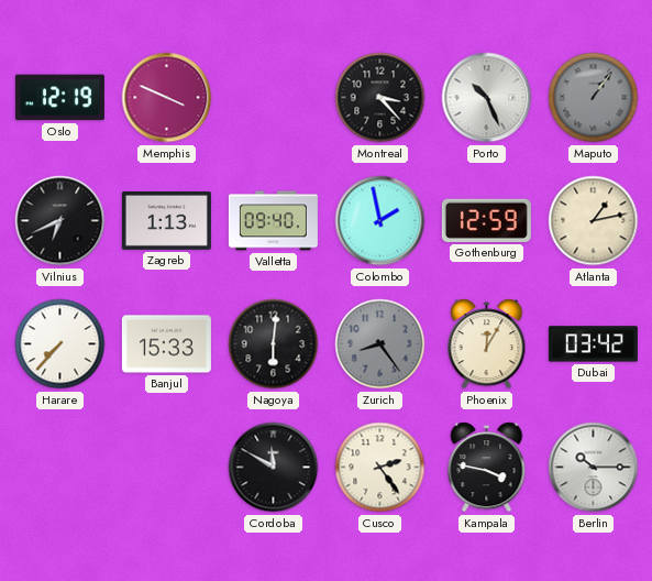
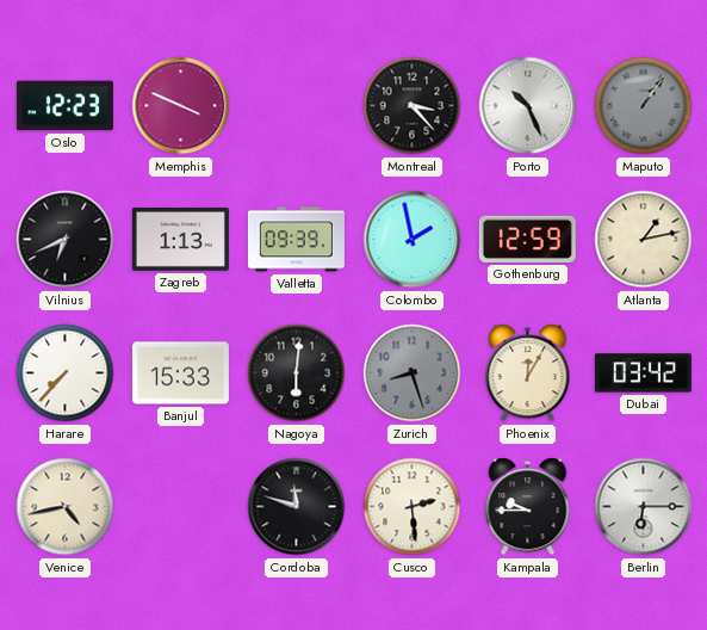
Oslo: 12:19 -> 12:23
Valletta: 09:40 -> 09:39
Zurich: 8:24 -> 8:27
Venice: none -> 4:43
Cordoba: 11:50 -> 11:48
Cusco: 2:24 -> 2:29
Kampala: 3:47 -> 9:45
Berlin: 10:15 -> 6:15
